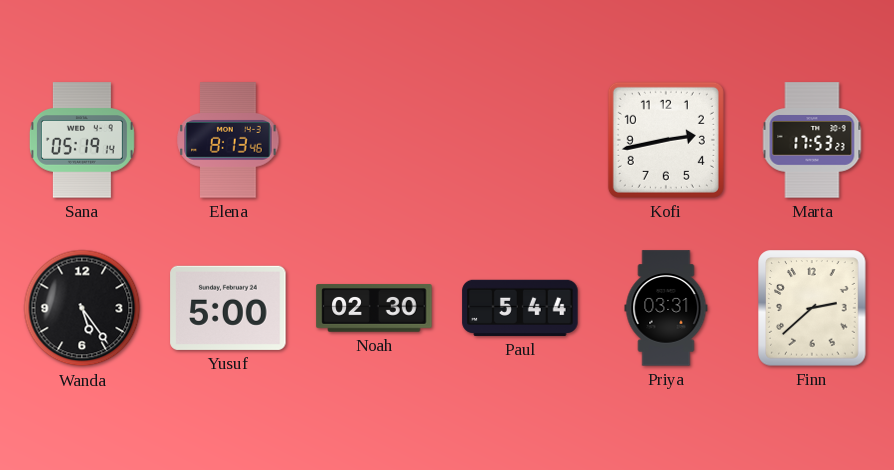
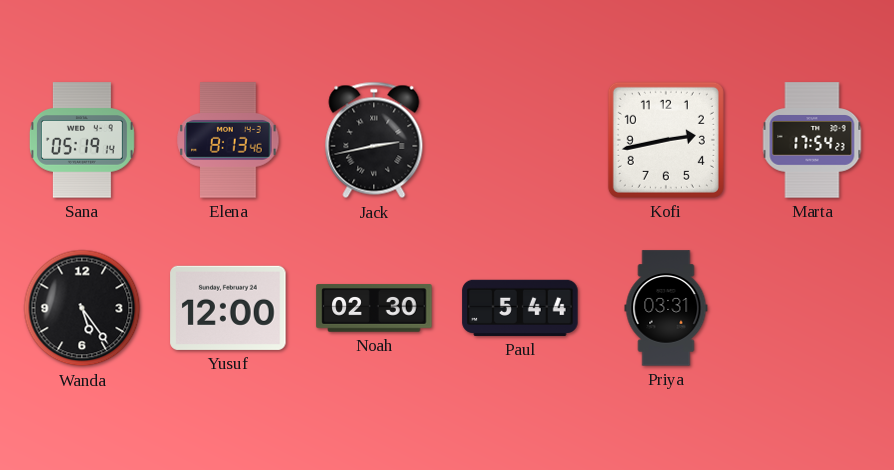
Jack: none -> 2:43
Marta: 17:53 -> 17:54
Yusuf: 5:00 -> 12:00
Finn: 2:38 -> none
